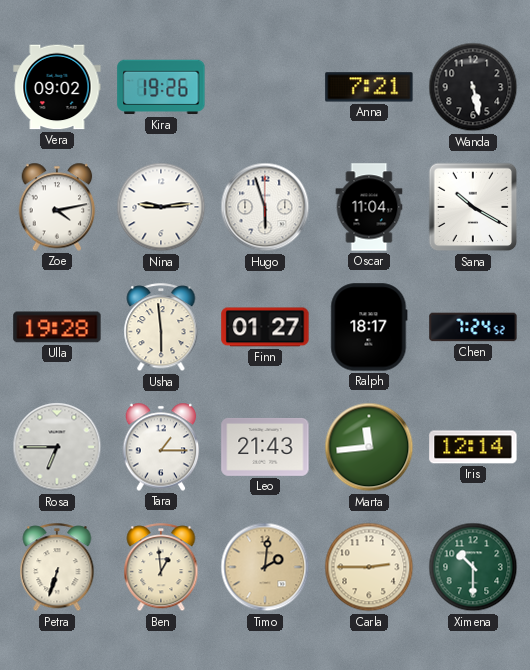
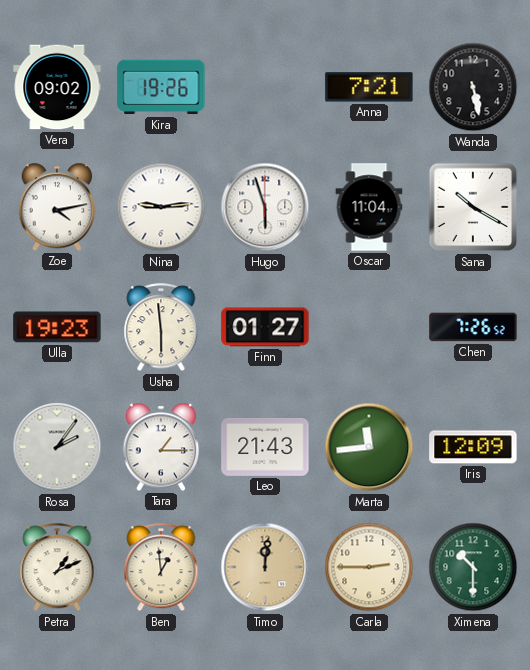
Ulla: 19:28 -> 19:23
Ralph: 18:17 -> none
Chen: 7:24 -> 7:26
Rosa: 6:45 -> 2:06
Iris: 12:14 -> 12:09
Petra: 6:33 -> 1:11
Timo: 2:01 -> 12:01
